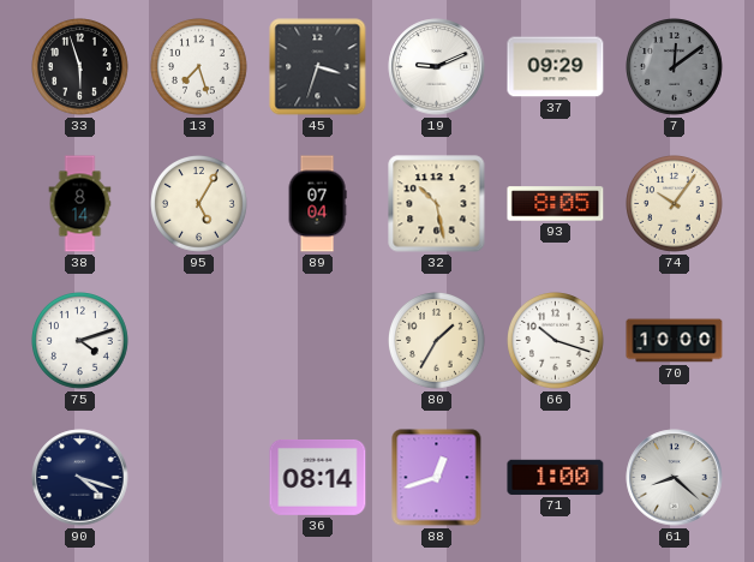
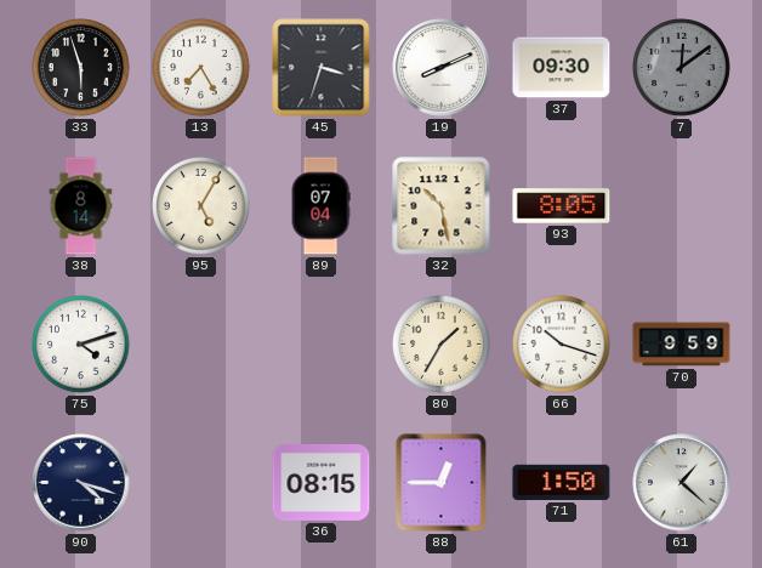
13: 7:27 -> 7:25
19: 9:11 -> 8:11
37: 09:29 -> 09:30
74: 10:06 -> none
70: 10:00 -> 9:59
36: 08:14 -> 08:15
88: 12:42 -> 12:45
71: 1:00 -> 1:50
61: 8:22 -> 1:22
